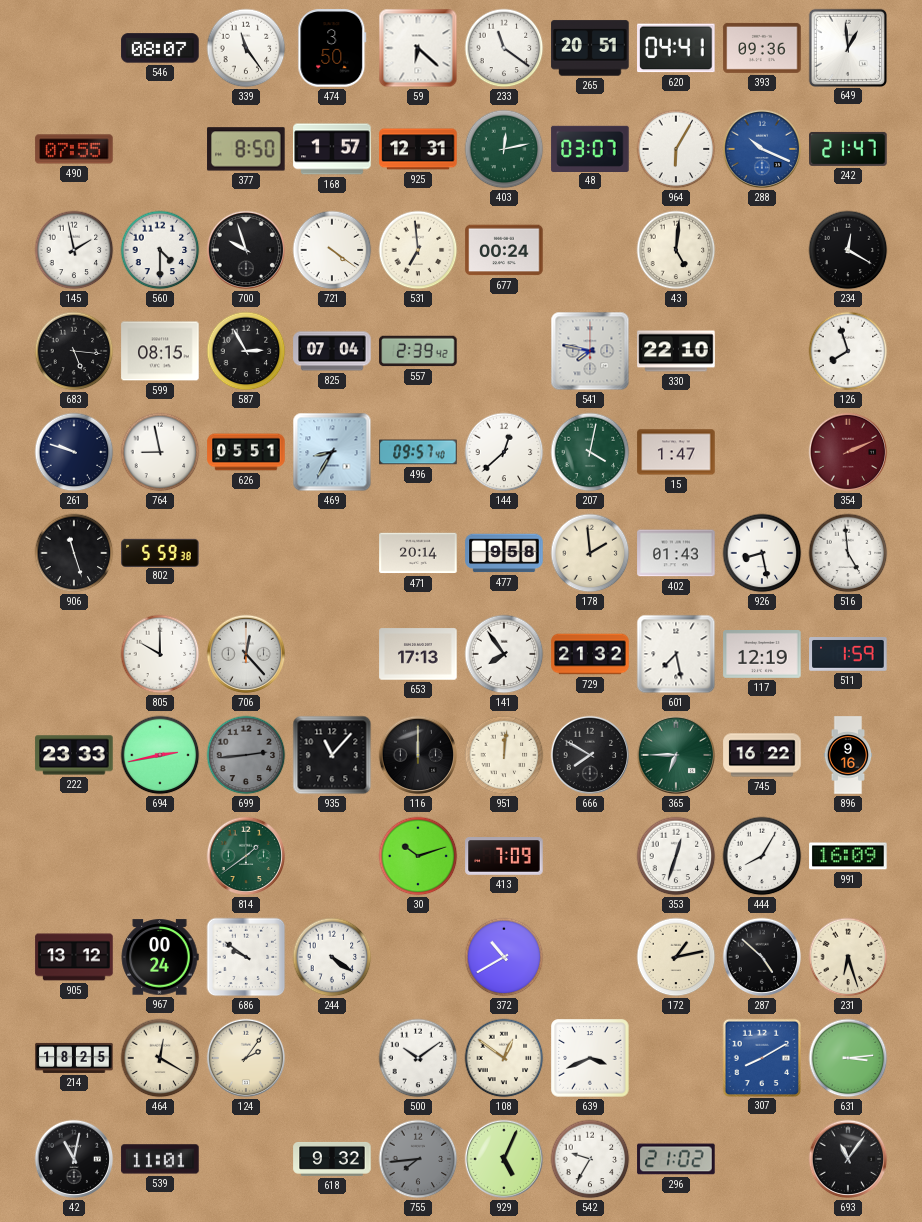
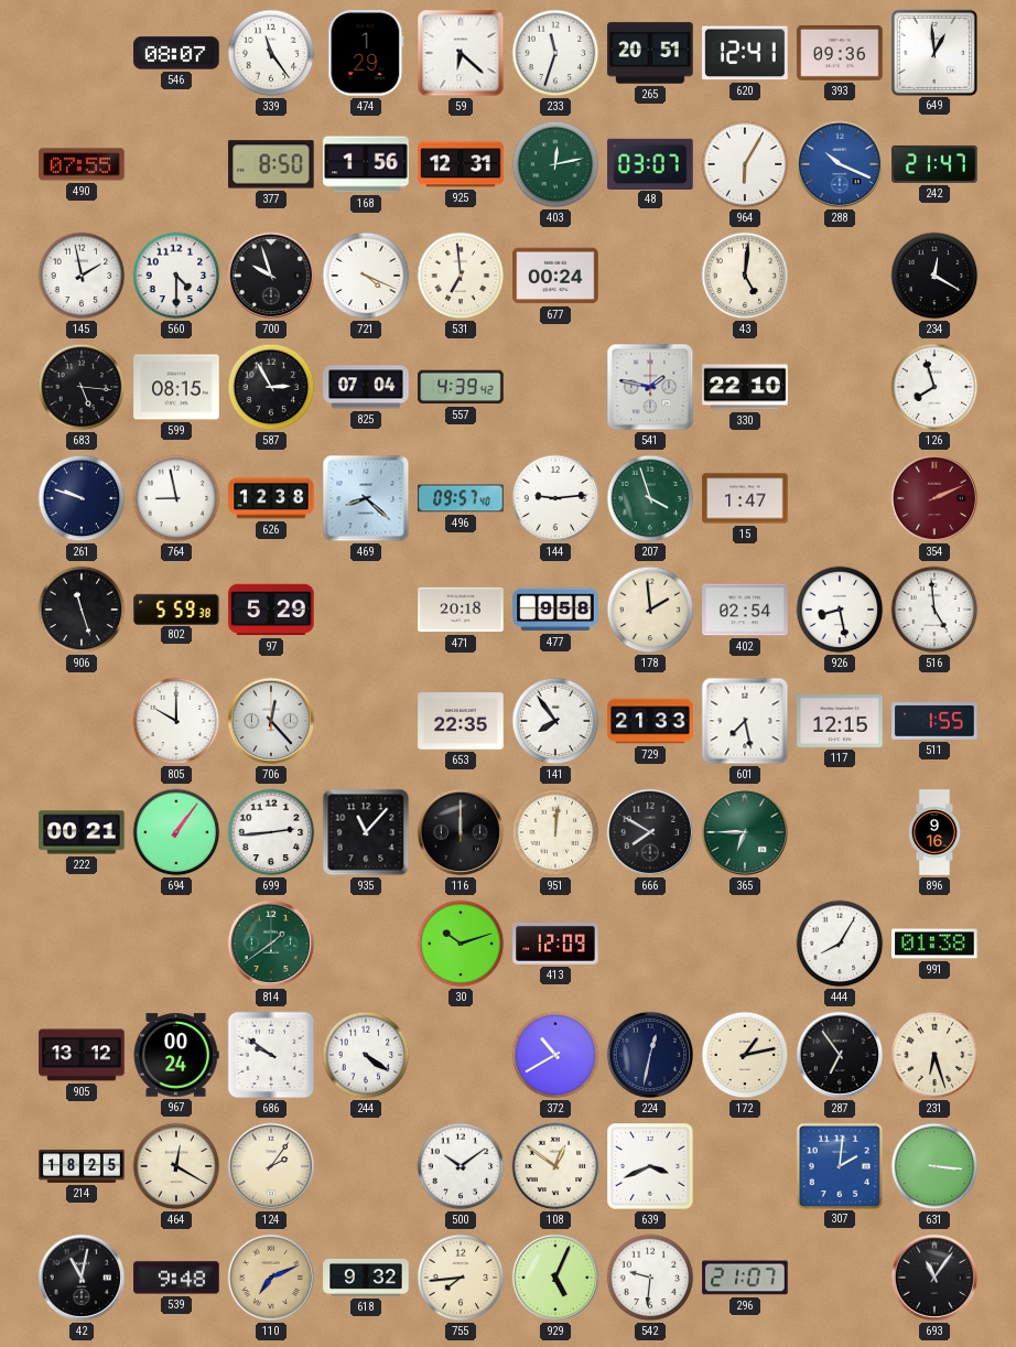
474: 3:50 -> 1:29
233: 11:21 -> 11:33
620: 04:41 -> 12:41
168: 1:57 -> 1:56
721: 4:21 -> 4:19
557: 2:39 -> 4:39
541: 7:47 -> 1:47
626: 05:51 -> 12:38
469: 8:35 -> 8:22
144: 12:38 -> 9:14
207: 4:02 -> 3:57
97: none -> 5:29
471: 20:14 -> 20:18
402: 01:43 -> 02:54
653: 17:13 -> 22:35
729: 21:32 -> 21:33
117: 12:19 -> 12:15
511: 1:59 -> 1:55
222: 23:33 -> 00:21
694: 2:43 -> 1:06
699 dial: grey -> white
745: 16:22 -> none
413: 7:09 -> 12:09
353: 12:33 -> none
991: 16:09 -> 01:38
224: none -> 12:32
287: 4:52 -> 6:54
307: 8:10 -> 2:01
631: 3:14 -> 3:16
539: 11:01 -> 9:48
110: none -> 7:11
755 dial: grey -> cream
542: 9:35 -> 9:31
296: 21:02 -> 21:07
